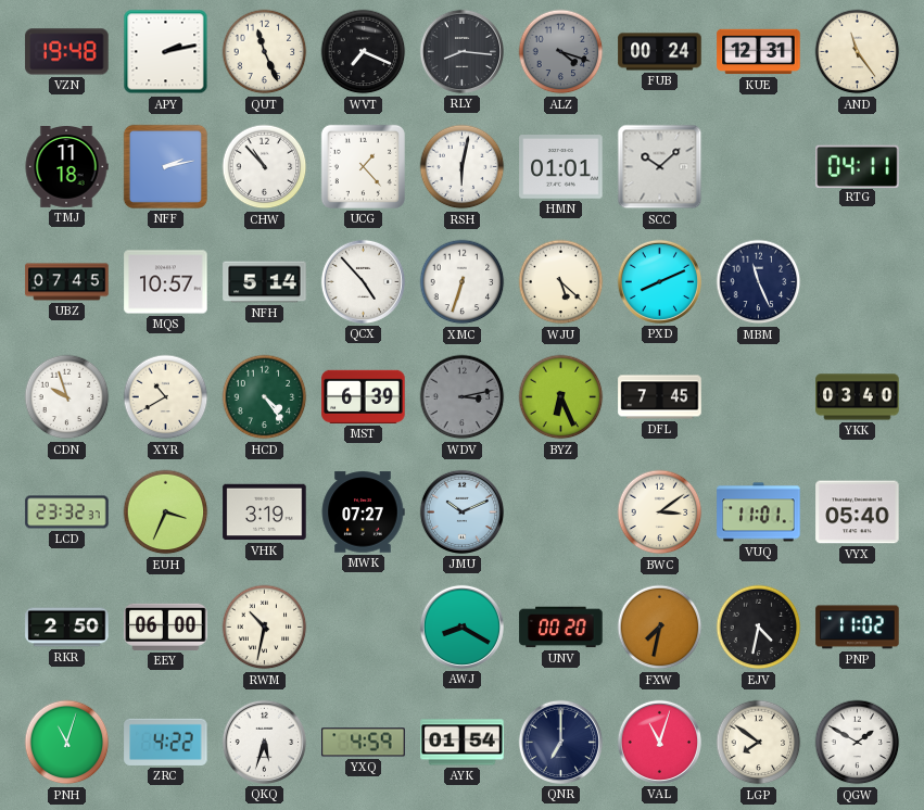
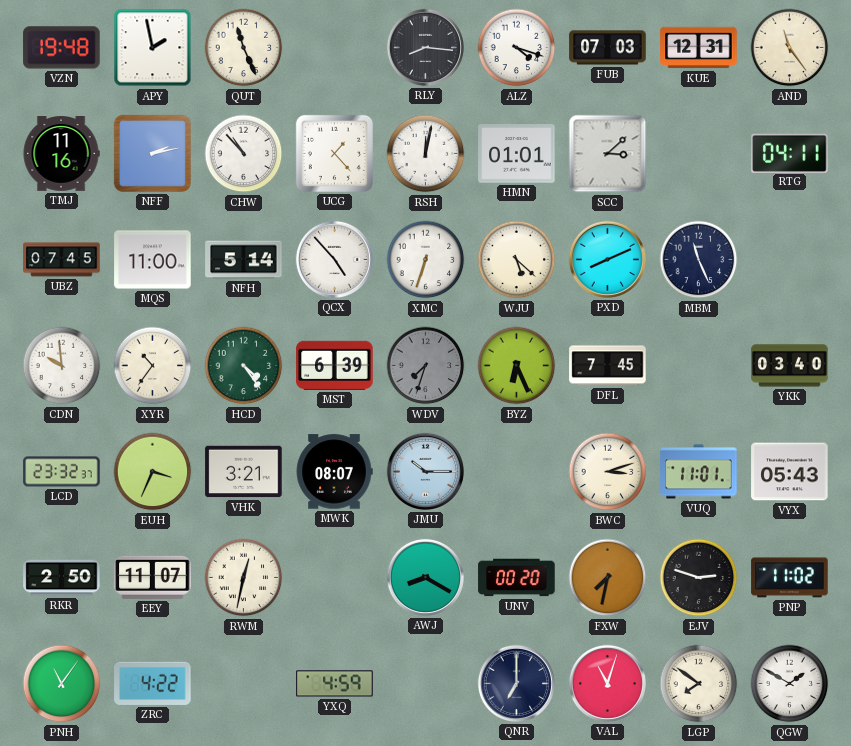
APY: 2:13 -> 1:58
WVT: 7:19 -> none
ALZ dial: grey -> white
FUB: 00:24 -> 07:03
TMJ: 11:18 -> 11:16
RSH: 6:02 -> 12:02
SCC: 10:08 -> 3:08
MQS: 10:57 -> 11:00
CDN: 9:57 -> 9:59
XYR: 10:40 -> 10:36
WDV: 3:13 -> 7:33
VHK: 3:19 -> 3:21
MWK: 07:27 -> 08:07
JMU: 10:11 -> 10:15
BWC: 3:09 -> 3:12
VYX: 05:40 -> 05:43
EEY: 06:00 -> 11:07
RWM: 10:32 -> 12:32
EJV: 4:32 -> 2:48
PNH: 11:03 -> 11:06
QKQ: 5:33 -> none
AYK: 01:54 -> none
